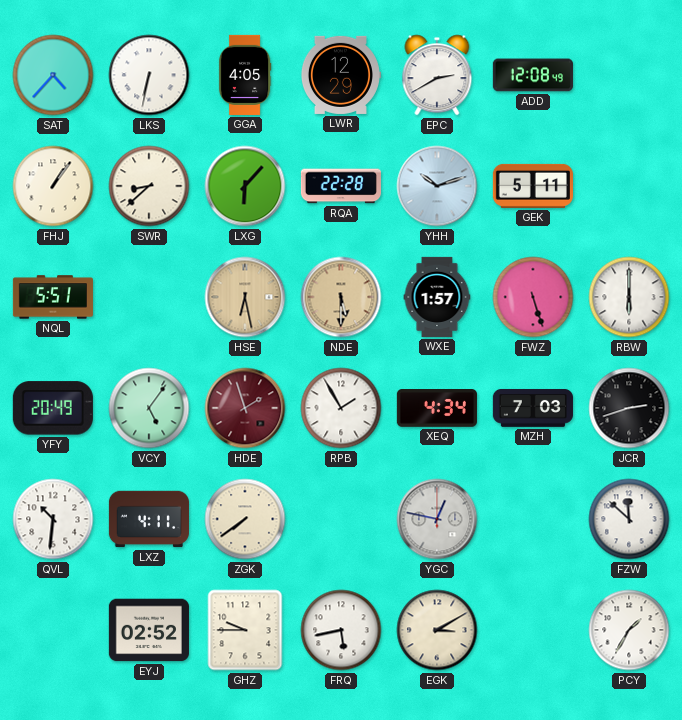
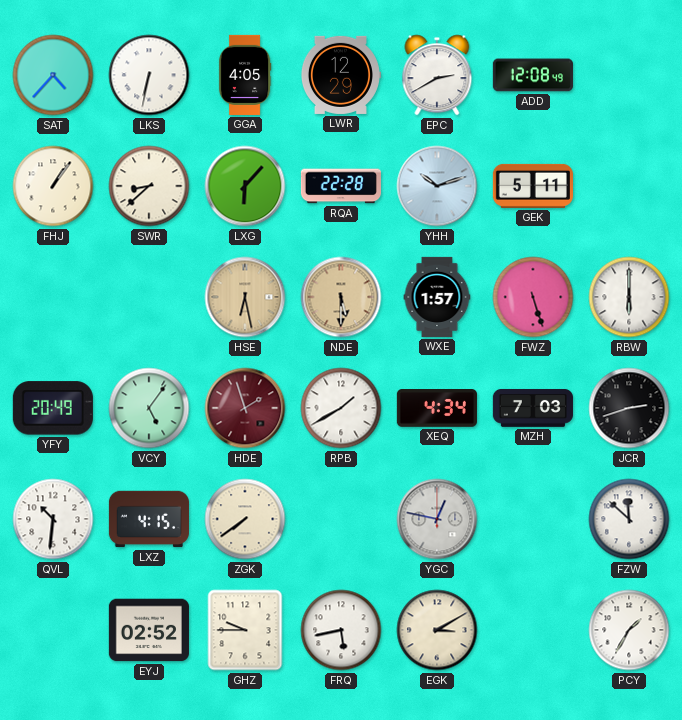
NQL: 5:51 -> none
RPB: 1:55 -> 1:40
LXZ: 4:11 -> 4:15
